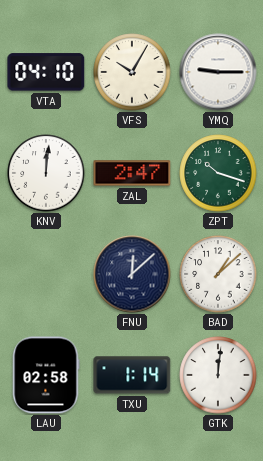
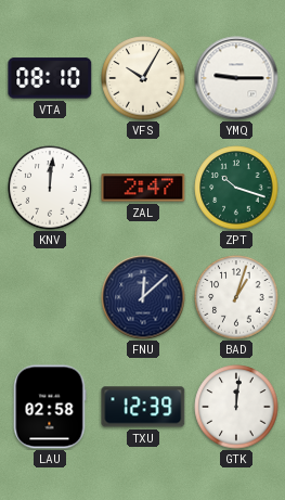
VTA: 04:10 -> 08:10
BAD: 1:08 -> 1:03
TXU: 1:14 -> 12:39
